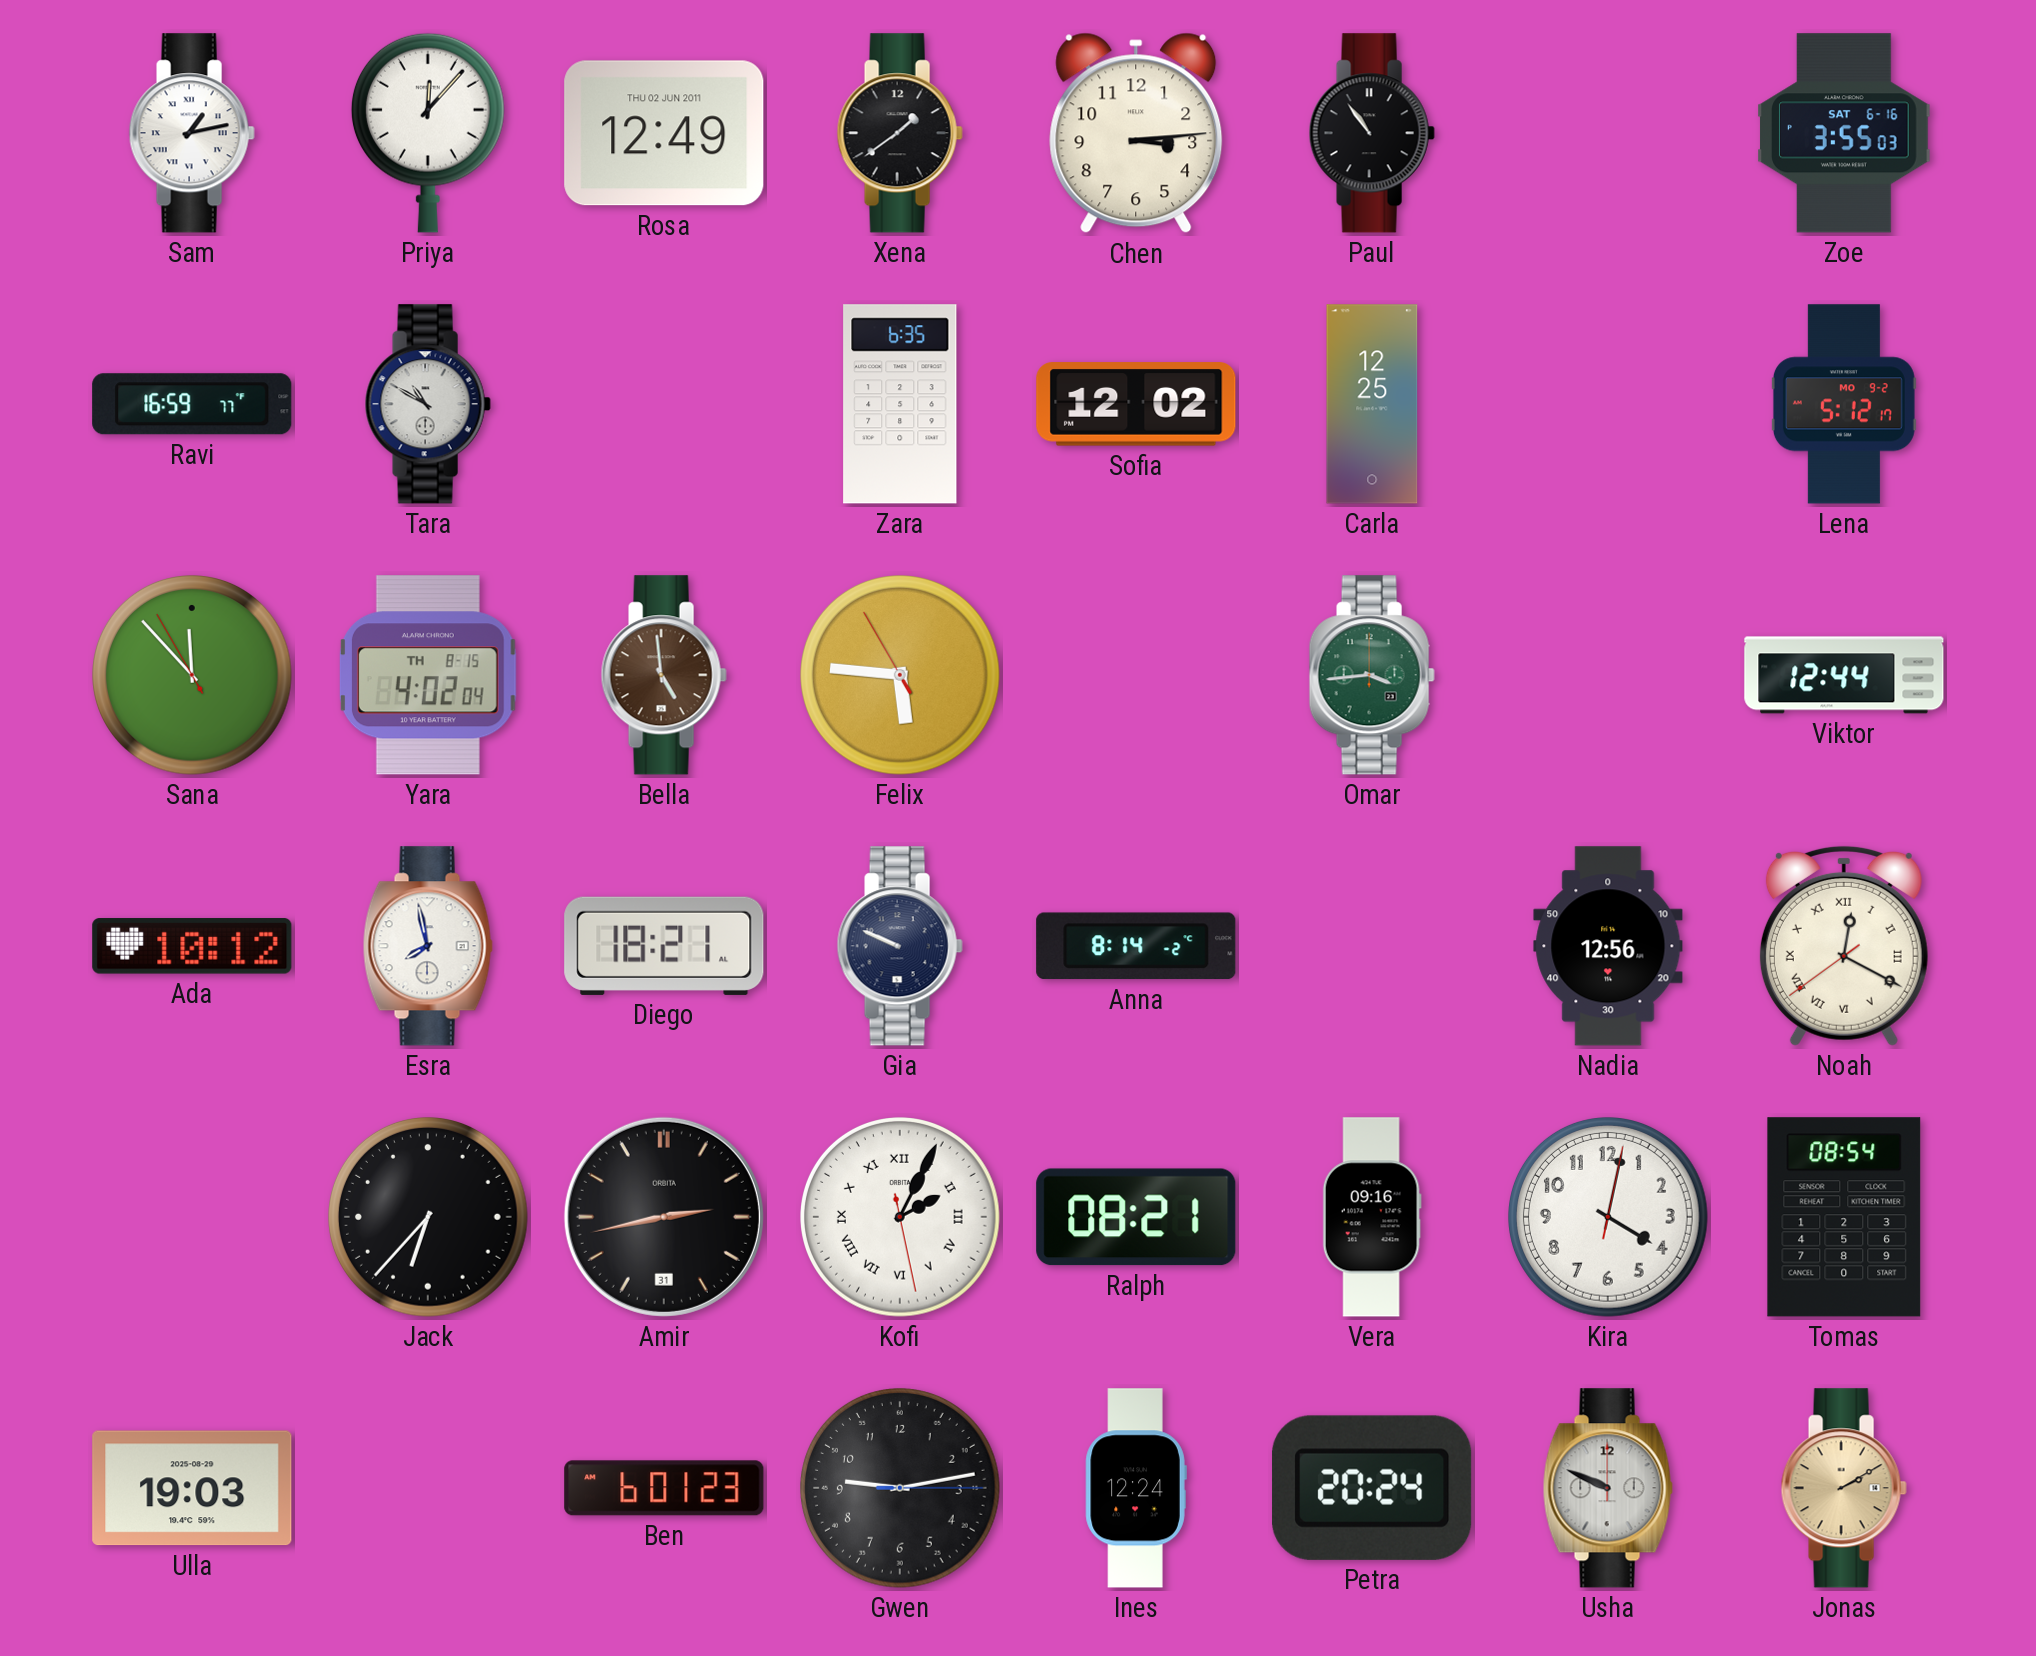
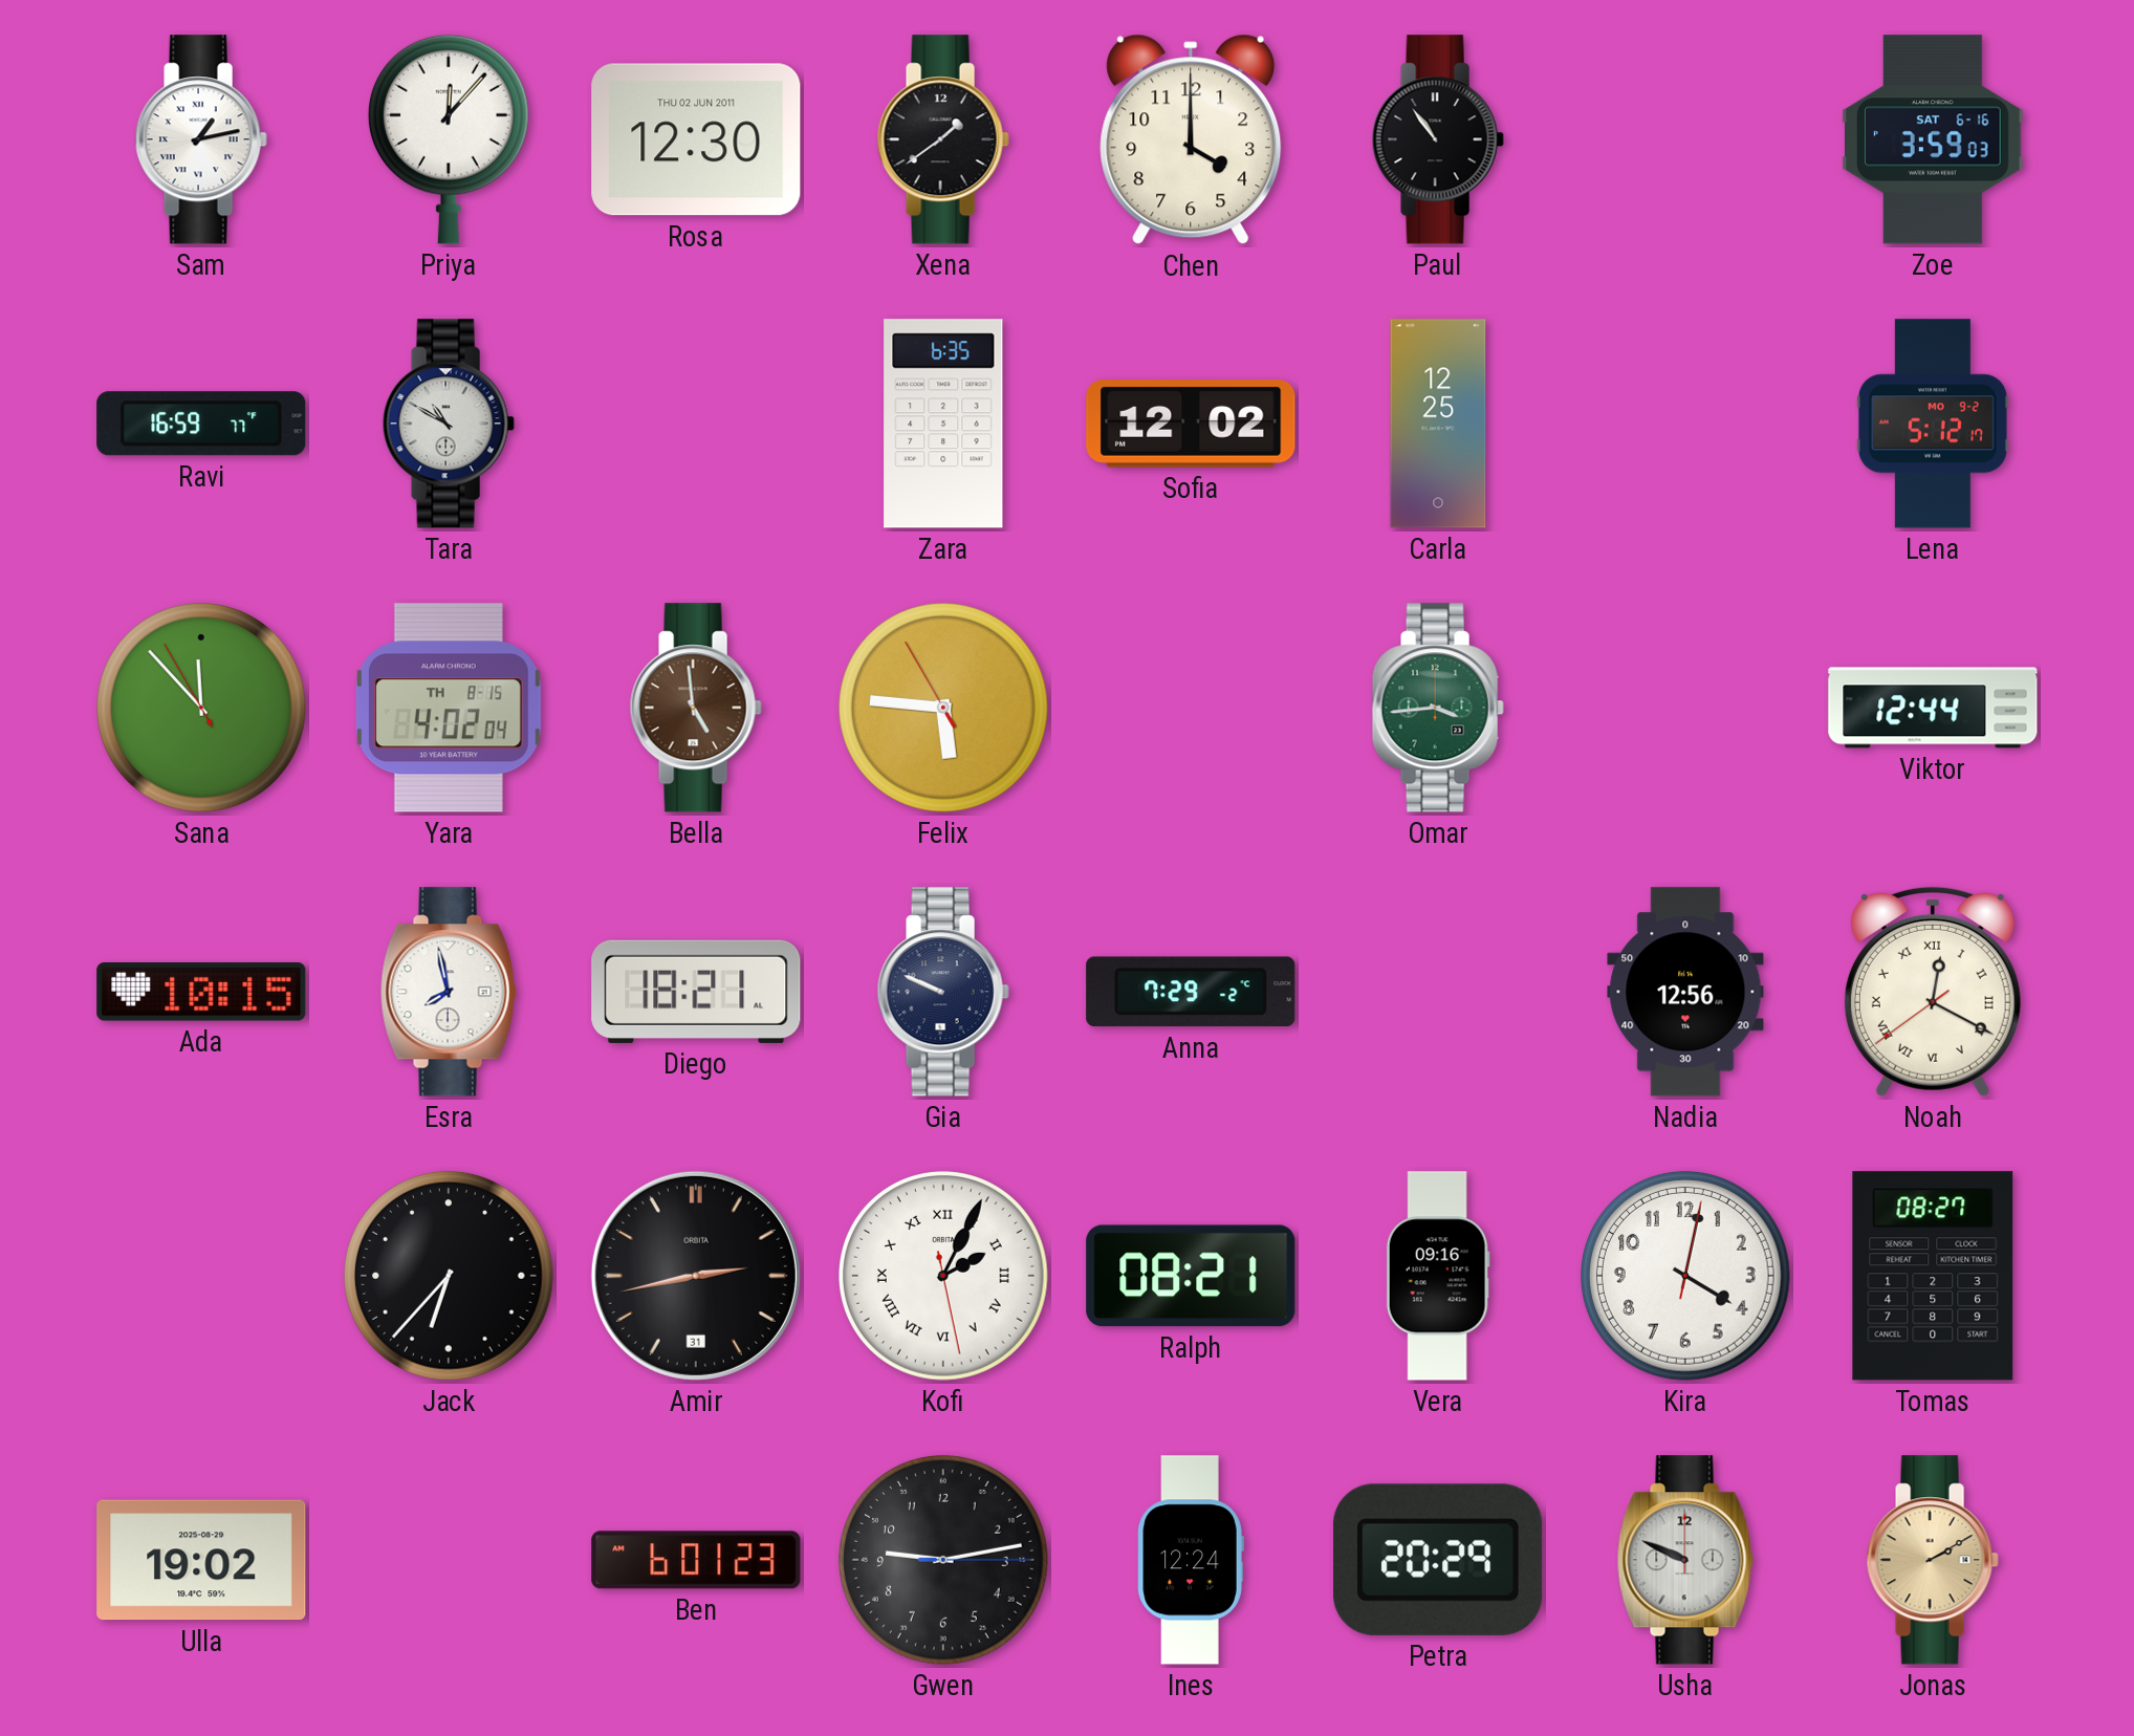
Rosa: 12:49 -> 12:30
Chen: 3:14 -> 4:00
Zoe: 3:55 -> 3:59
Ada: 10:12 -> 10:15
Anna: 8:14 -> 7:29
Tomas: 08:54 -> 08:27
Ulla: 19:03 -> 19:02
Petra: 20:24 -> 20:29
